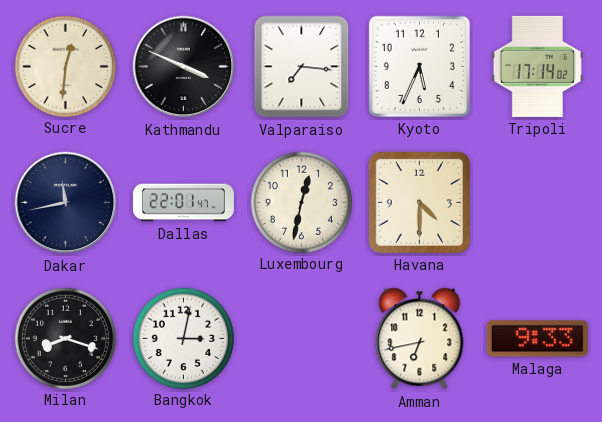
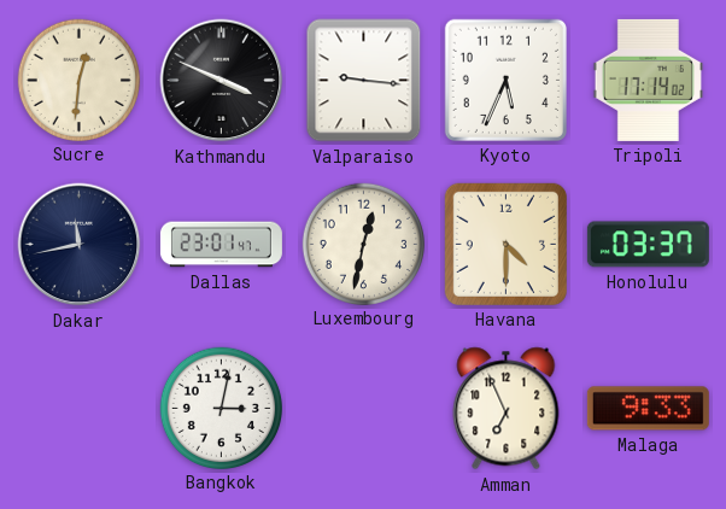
Valparaiso: 7:16 -> 9:16
Dallas: 22:01 -> 23:01
Honolulu: none -> 03:37
Milan: 8:18 -> none
Amman: 6:43 -> 6:56
